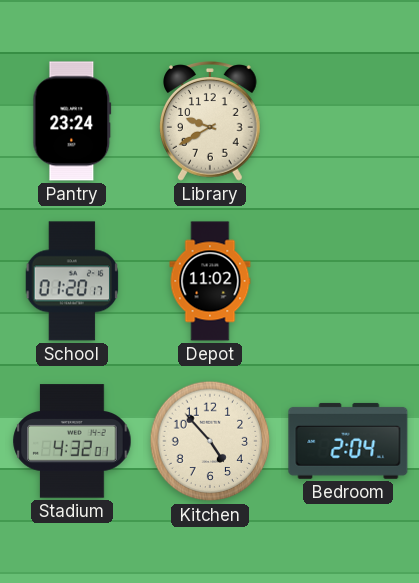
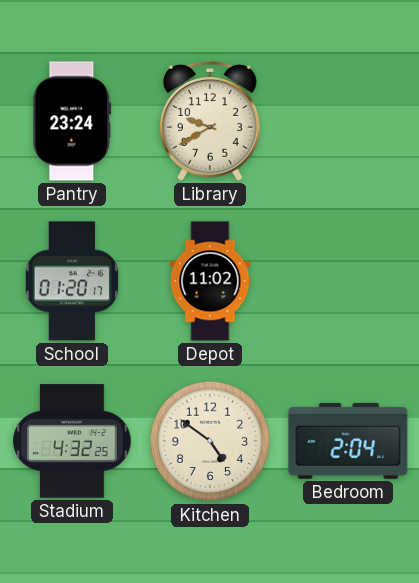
Stadium: 4:32:01 -> 4:32:25
Kitchen: 4:53 -> 4:51
